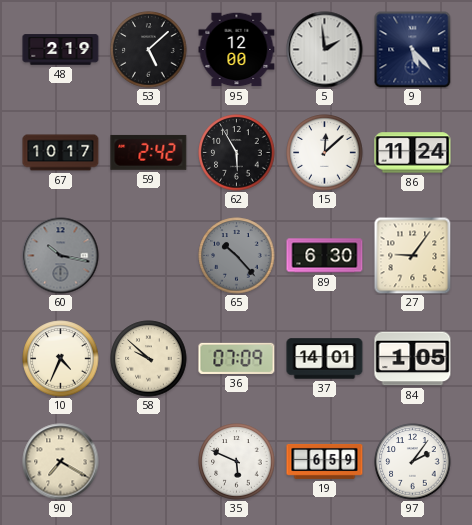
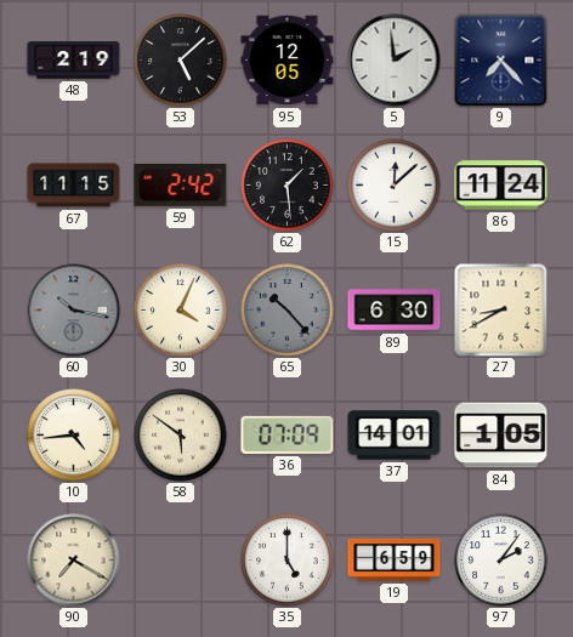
95: 12:00 -> 12:05
9: 5:23 -> 7:23
67: 10:17 -> 11:15
62: 5:55 -> 1:29
30: none -> 4:04
27: 9:06 -> 8:40
10: 4:34 -> 4:44
58: 9:52 -> 5:51
35: 5:49 -> 5:00
